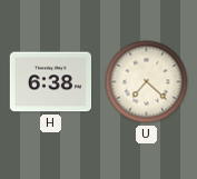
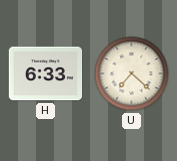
H: 6:38 -> 6:33
